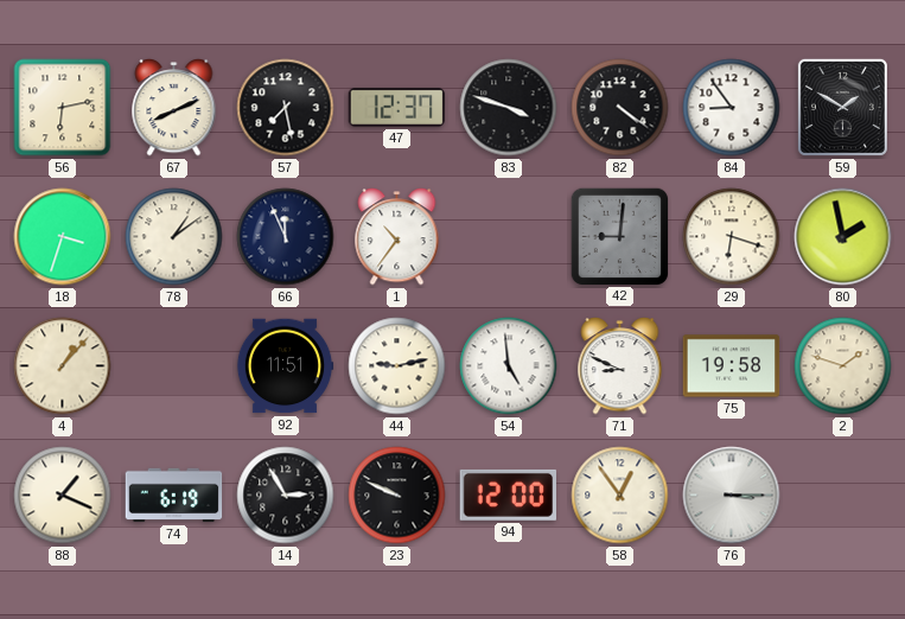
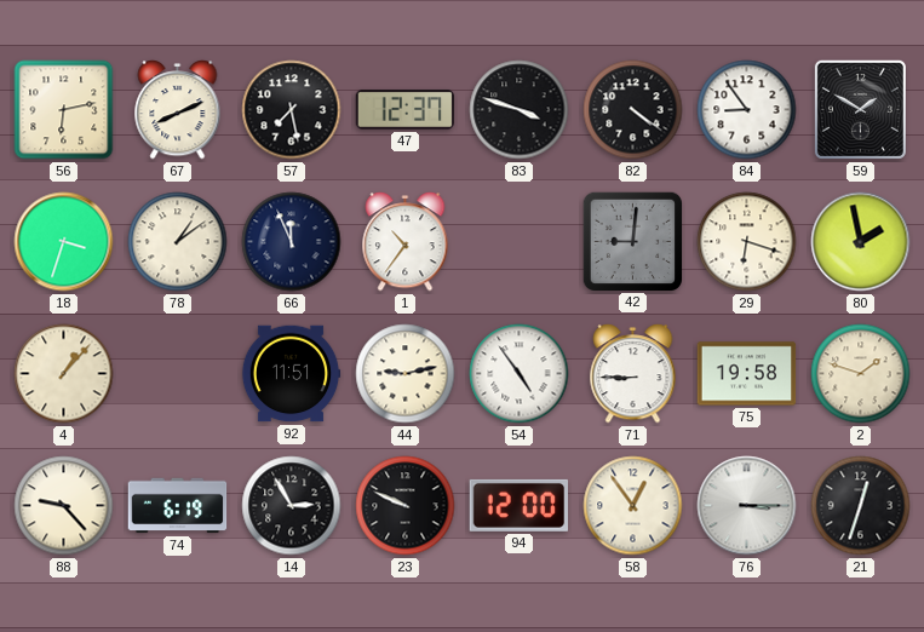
54: 4:59 -> 4:54
71: 8:49 -> 8:45
88: 1:19 -> 9:23
21: none -> 12:33
